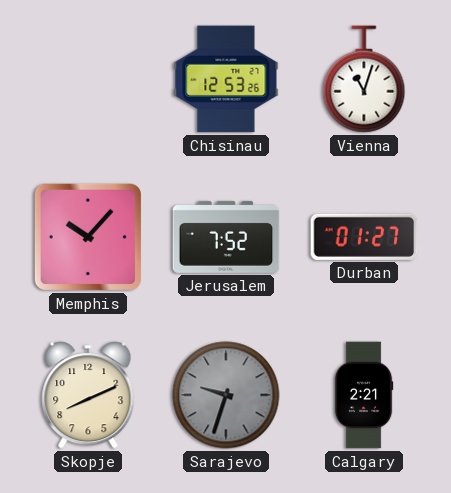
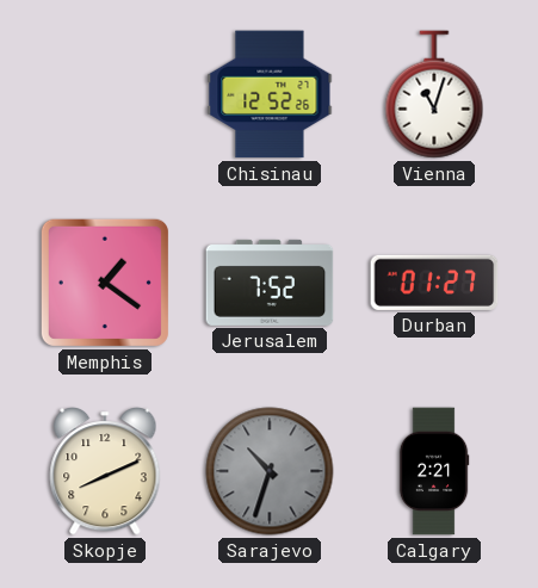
Chisinau: 12:53 -> 12:52
Memphis: 10:07 -> 1:21
Sarajevo: 9:33 -> 10:33
